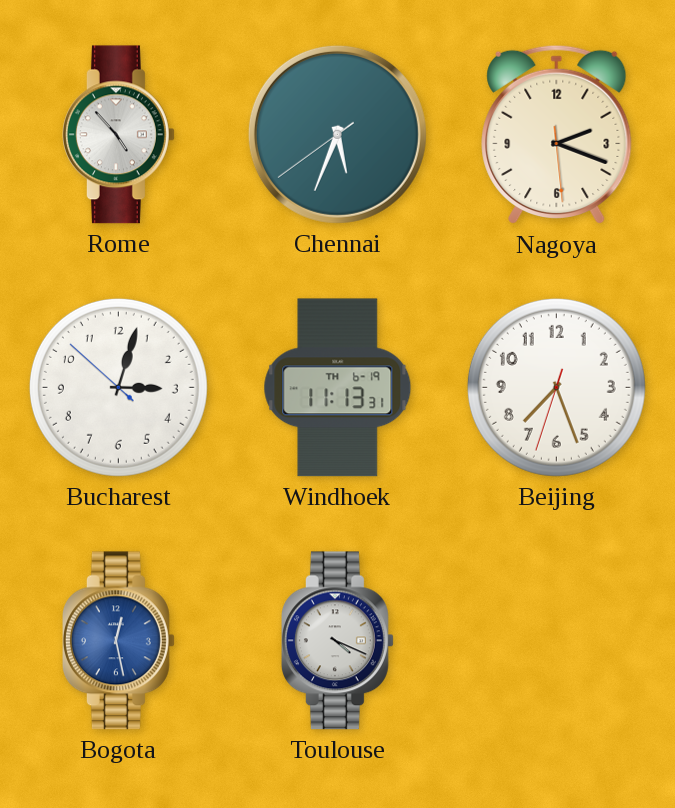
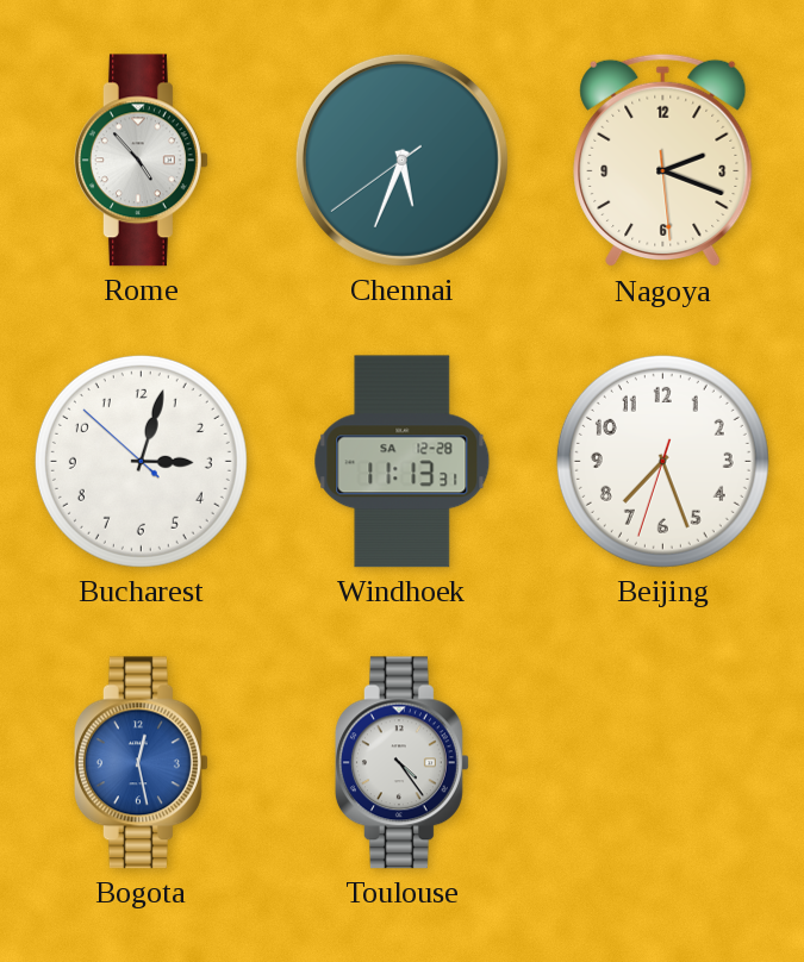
Windhoek date: TH 6-19 -> SA 12-28
Toulouse: 4:19 -> 4:24
